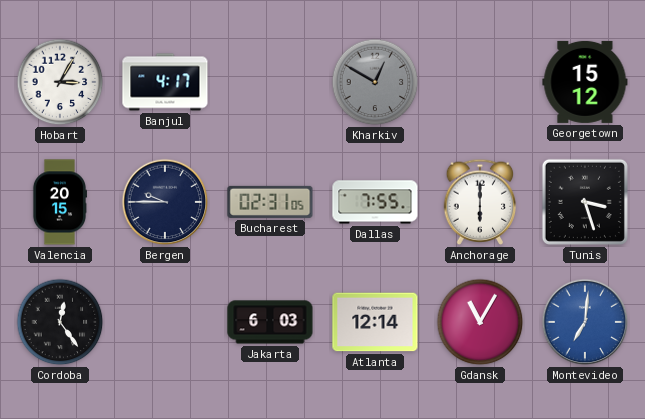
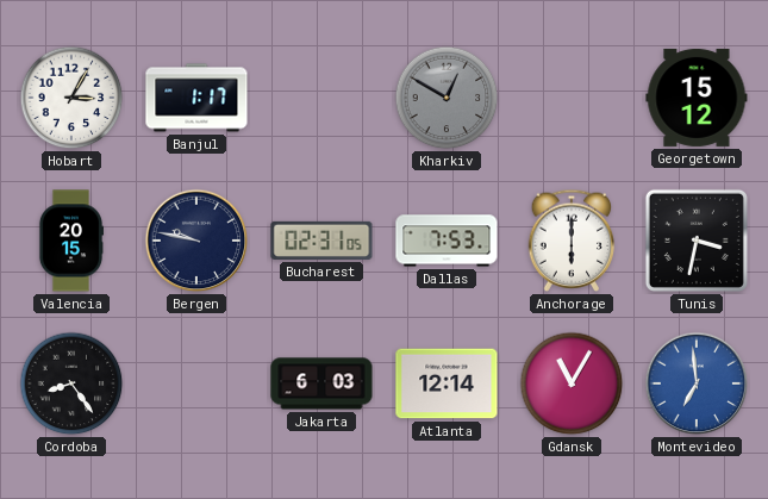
Banjul: 4:17 -> 1:17
Bergen: 9:45 -> 9:47
Dallas: 7:55 -> 7:53
Tunis: 3:27 -> 3:32
Cordoba: 12:24 -> 8:24
Montevideo: 7:01 -> 6:59
